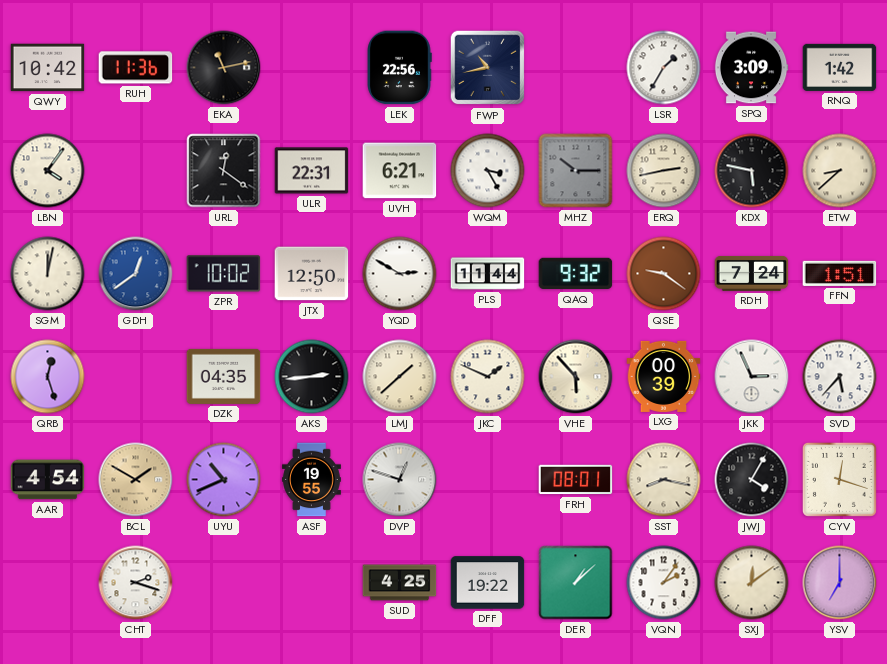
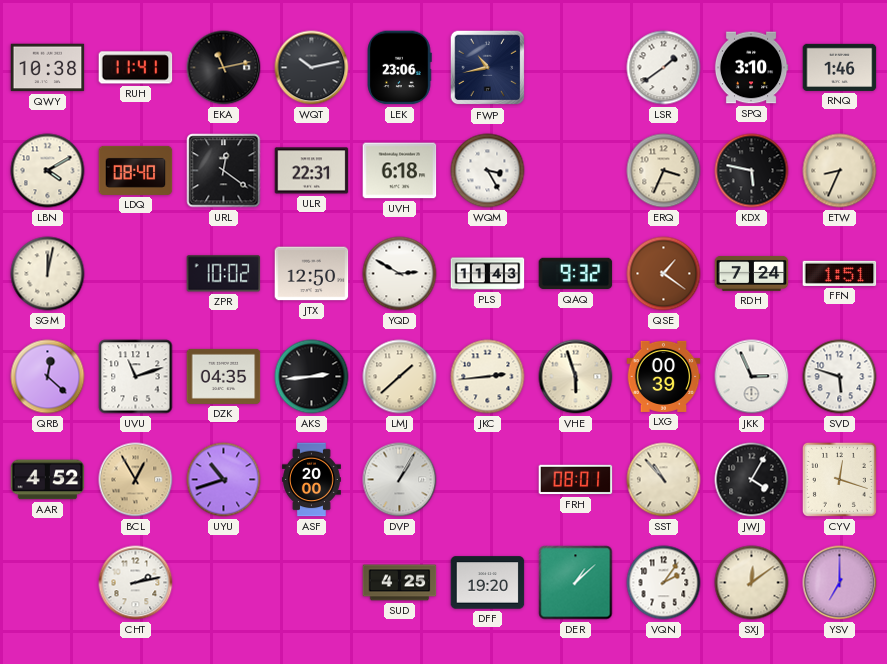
QWY: 10:42 -> 10:38
RUH: 11:36 -> 11:41
WQT: none -> 10:13
LEK: 22:56 -> 23:06
LSR: 1:35 -> 1:39
SPQ: 3:09 -> 3:10
RNQ: 1:42 -> 1:46
LBN: 4:06 -> 4:10
LDQ: none -> 08:40
UVH: 6:21 -> 6:18
MHZ: 10:15 -> none
ERQ: 2:43 -> 3:34
ETW: 8:38 -> 8:34
GDH: 12:39 -> none
PLS: 11:44 -> 11:43
QSE: 9:21 -> 1:21
QRB: 12:27 -> 12:22
UVU: none -> 11:12
JKC: 1:49 -> 2:44
VHE: 5:53 -> 5:57
SVD: 5:37 -> 5:48
AAR: 4:54 -> 4:52
BCL: 1:50 -> 12:55
UYU: 10:41 -> 10:42
ASF: 19:55 -> 20:00
DVP: 12:48 -> 1:05
SST: 8:17 -> 10:53
CHT: 2:18 -> 2:13
DFF: 19:22 -> 19:20
